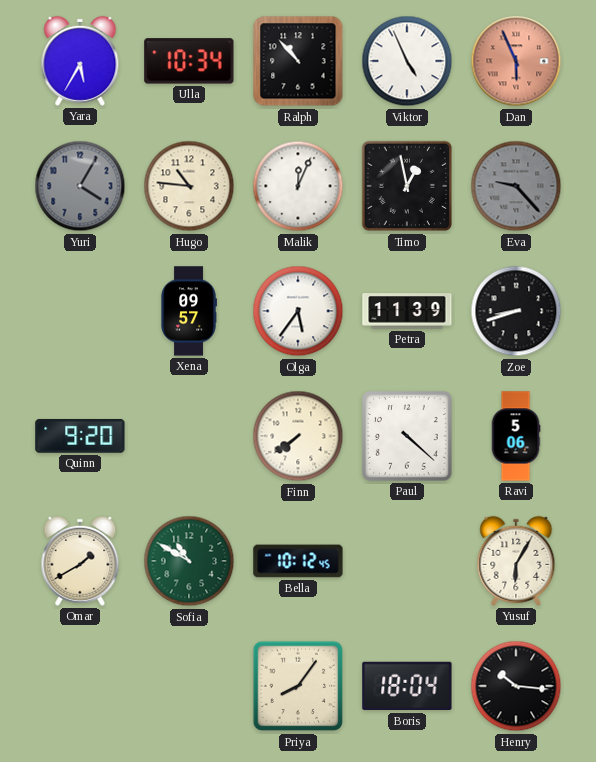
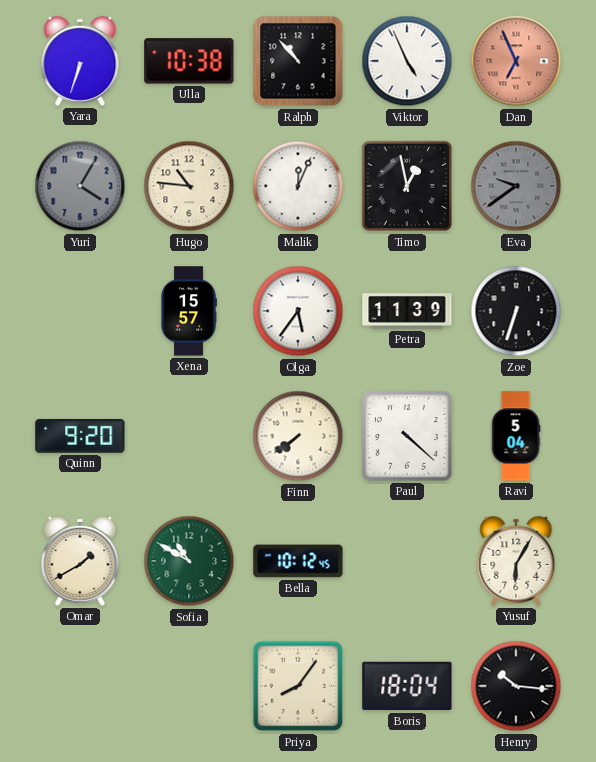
Yara: 5:35 -> 6:33
Ulla: 10:34 -> 10:38
Dan: 5:56 -> 6:56
Eva: 9:23 -> 9:39
Xena: 09:57 -> 15:57
Zoe: 8:42 -> 6:33
Ravi: 5:06 -> 5:04
